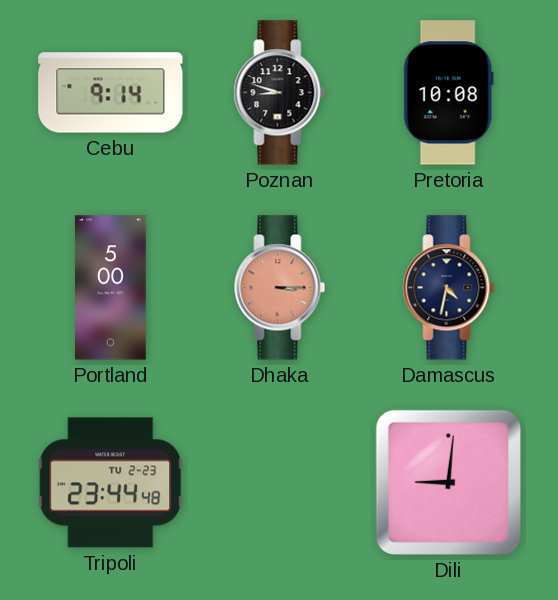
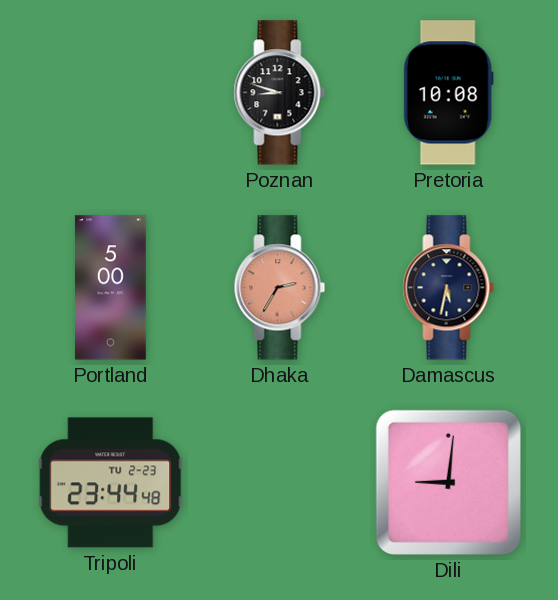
Cebu: 9:14 -> none
Dhaka: 3:15 -> 2:35
Damascus: 4:32 -> 5:32
